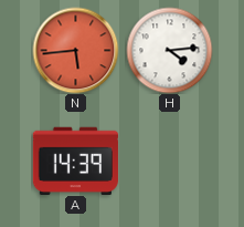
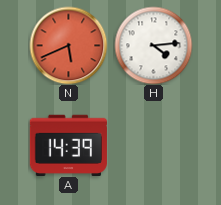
N: 5:44 -> 5:41
